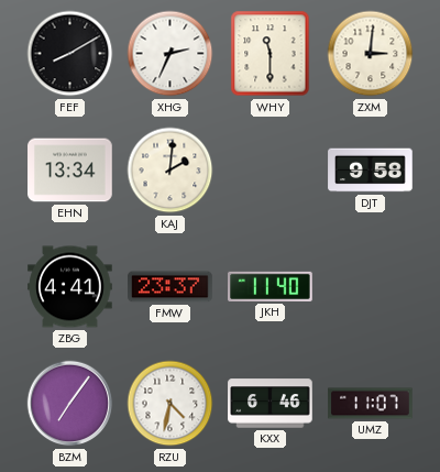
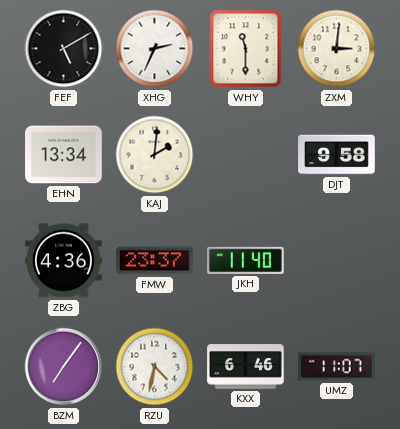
FEF: 8:10 -> 5:10
ZBG: 4:41 -> 4:36
